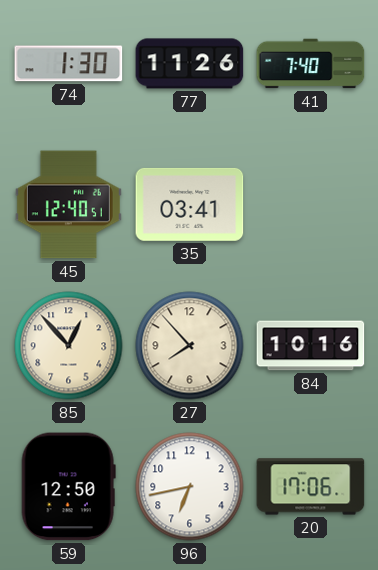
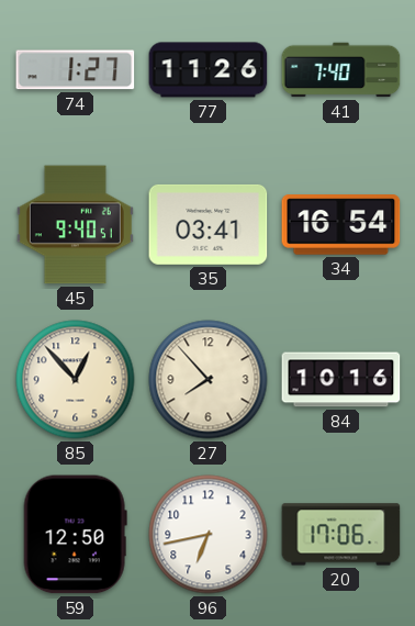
74: 1:30 -> 1:27
45: 12:40 -> 9:40
34: none -> 16:54
